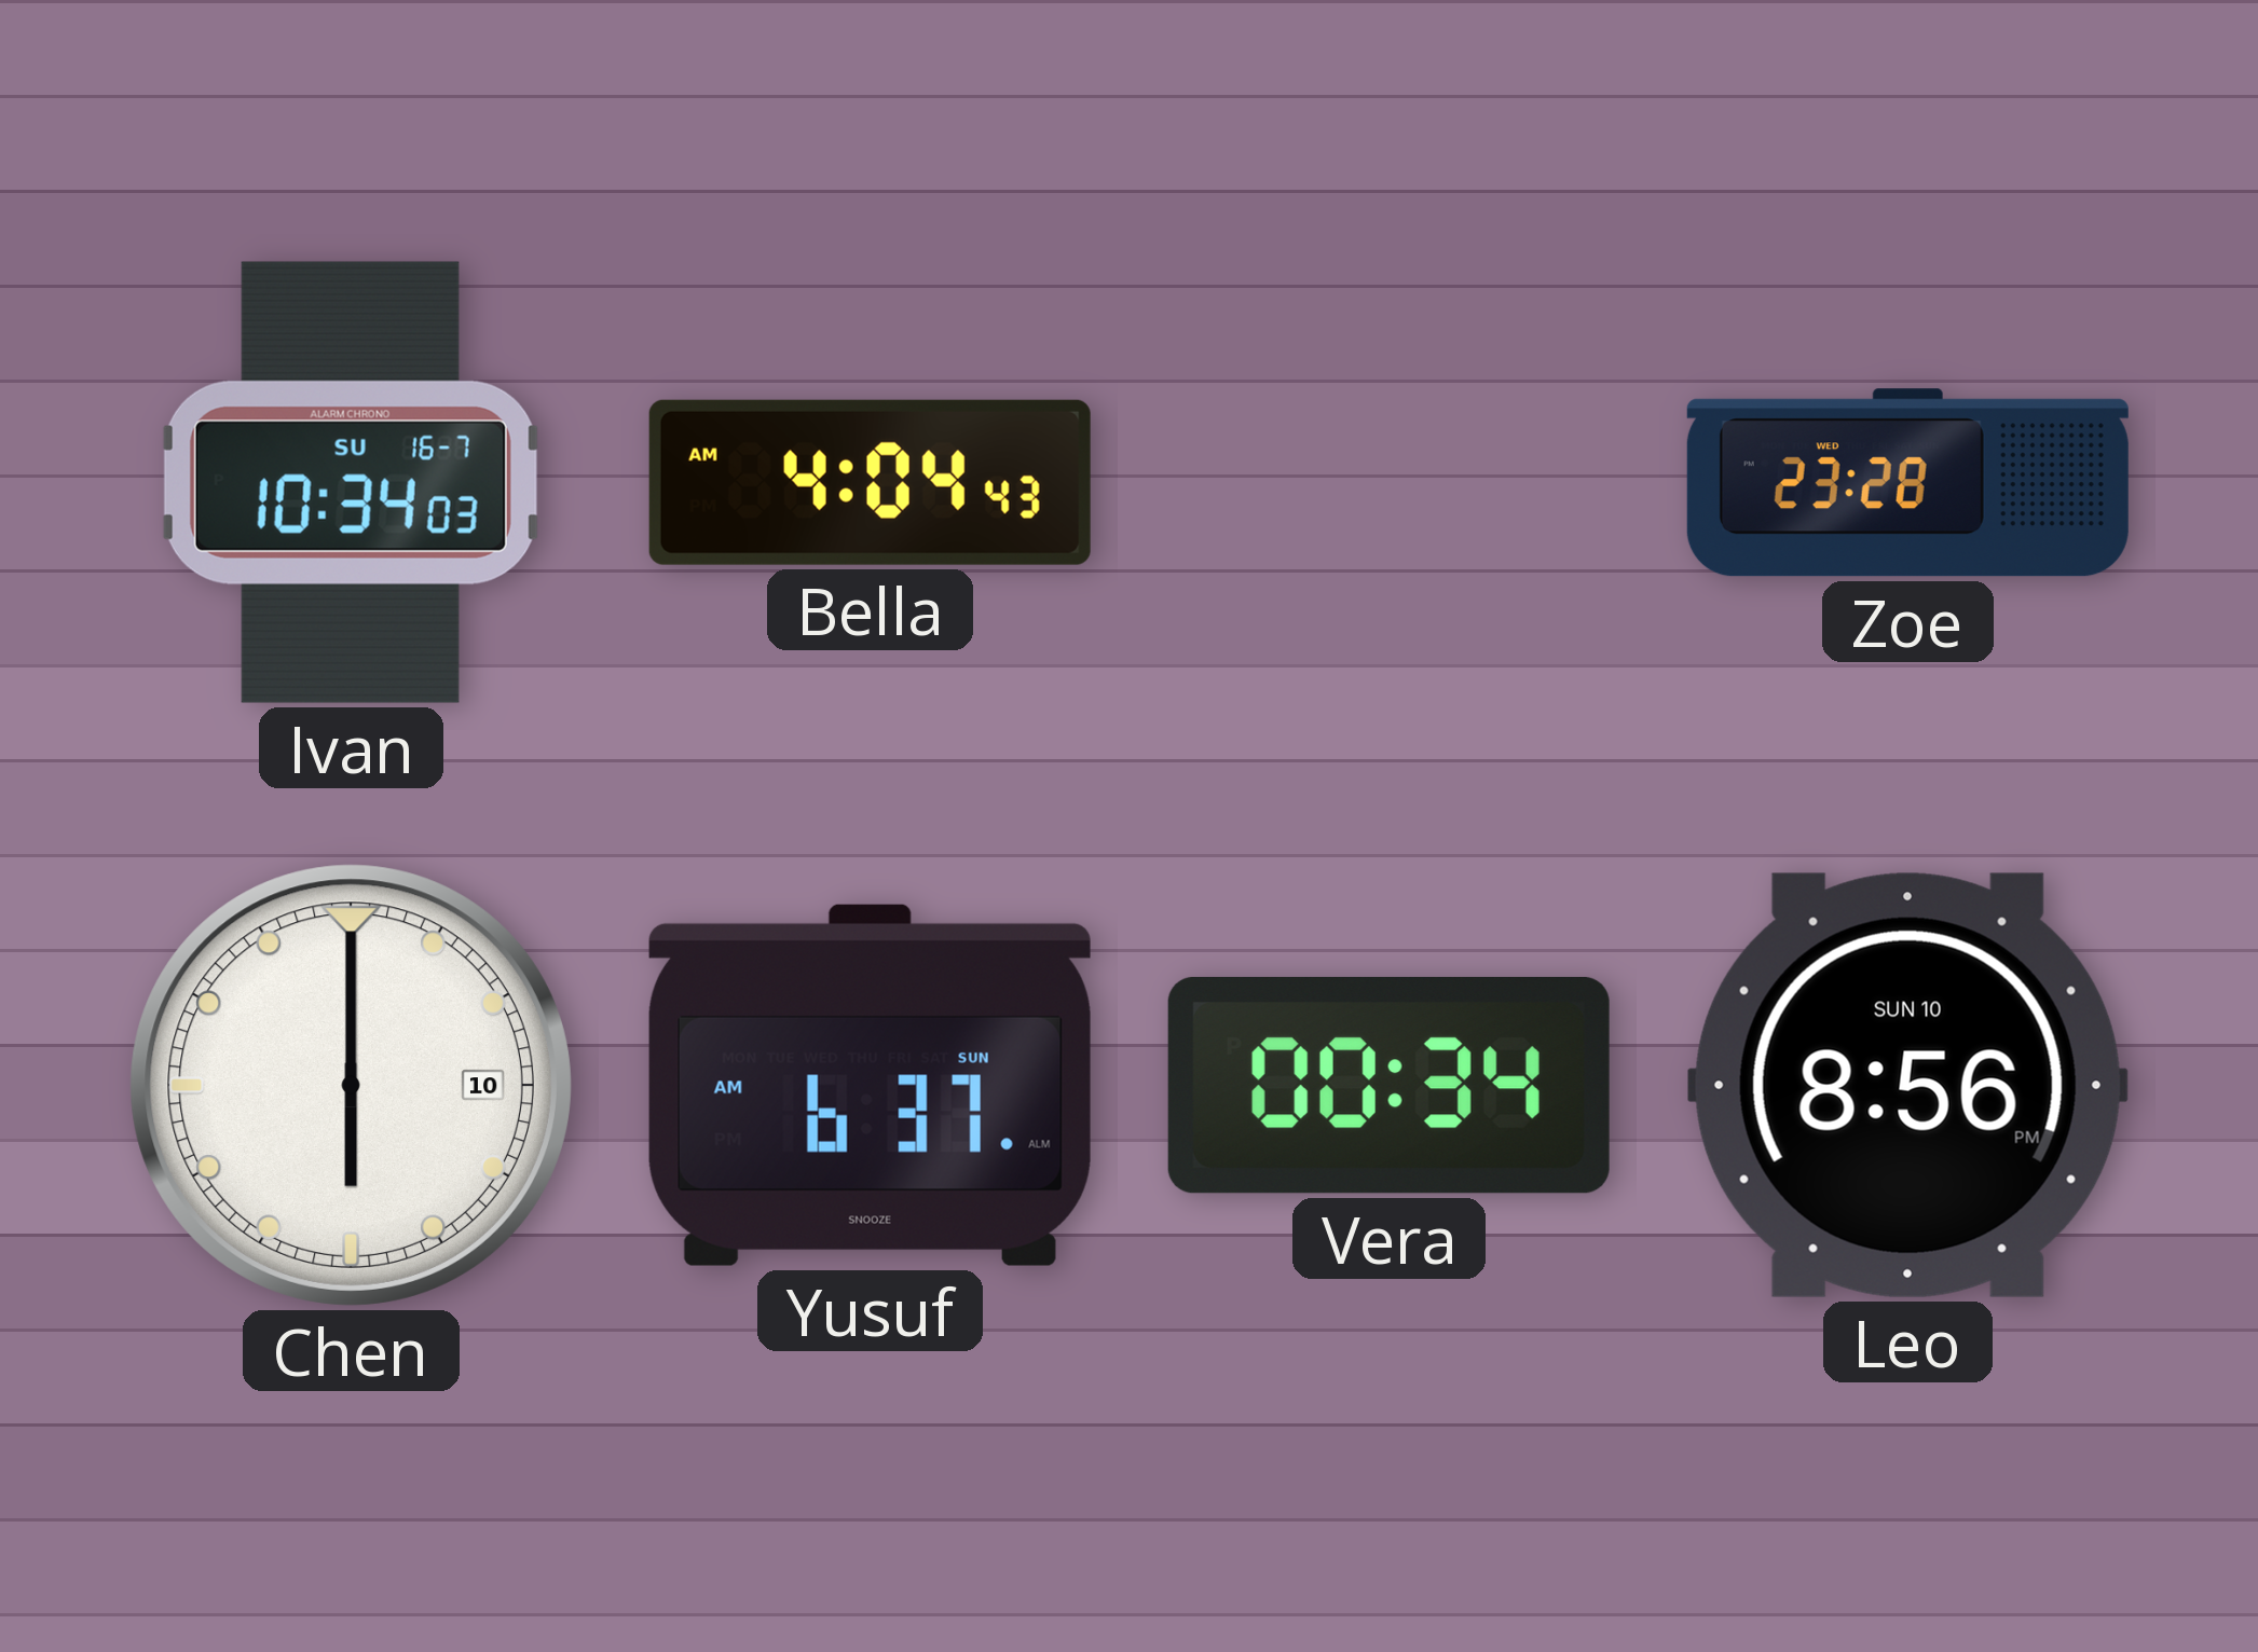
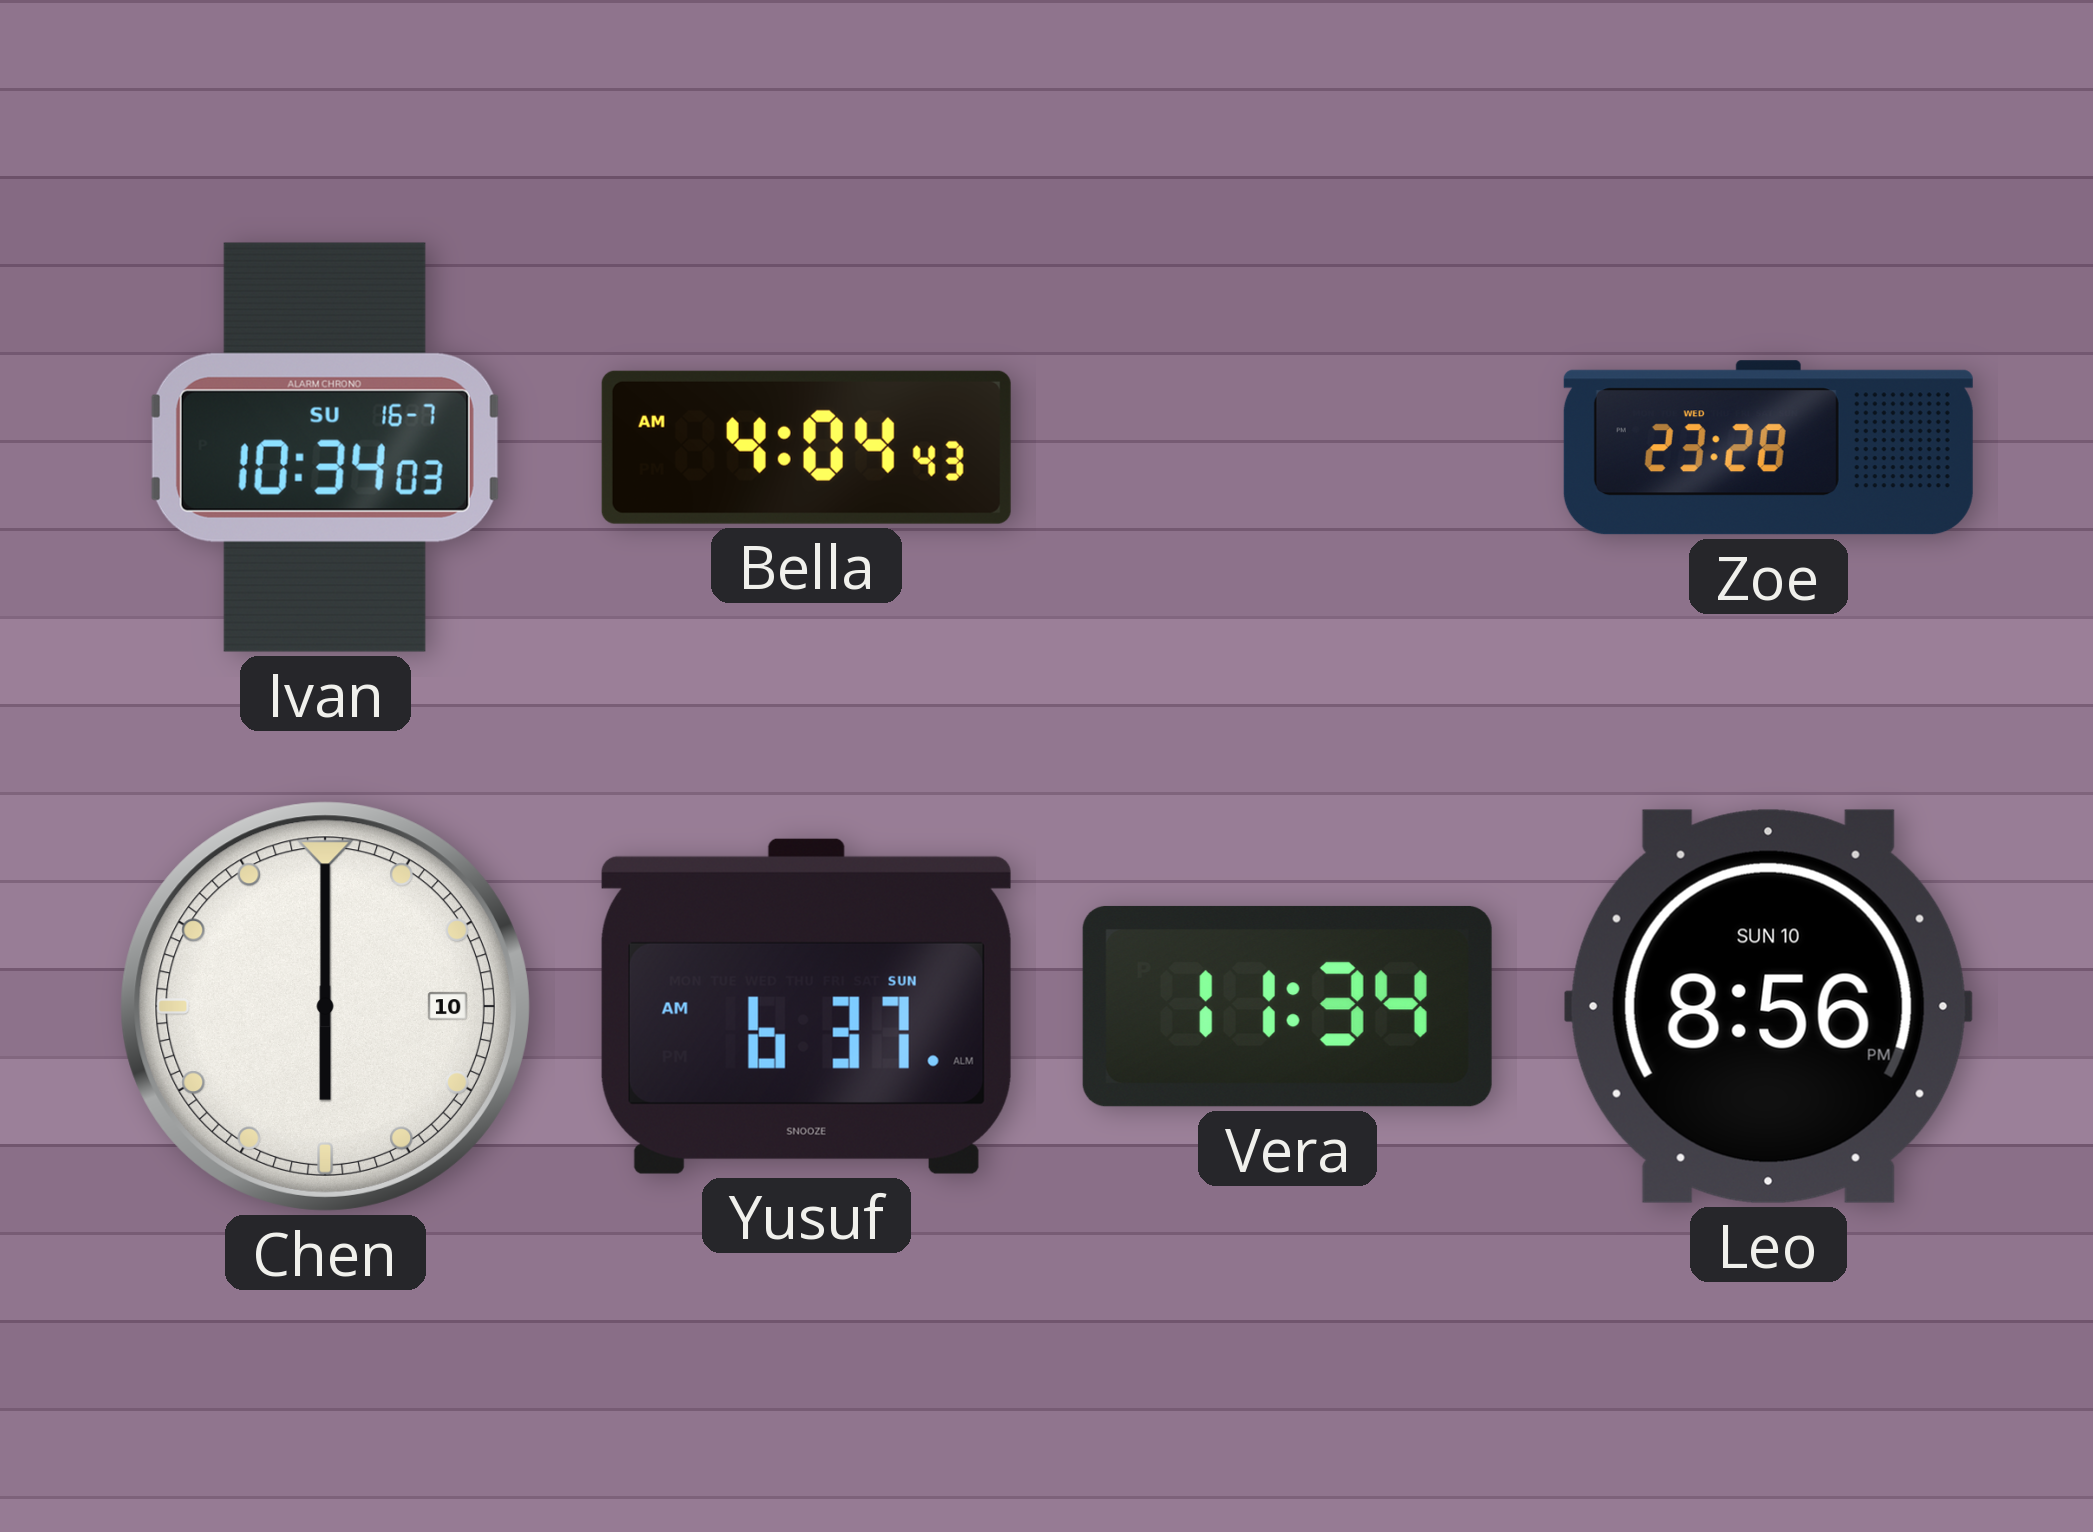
Vera: 00:34 -> 11:34
